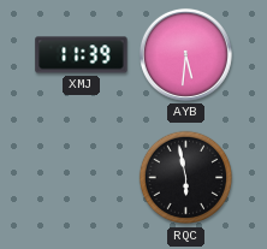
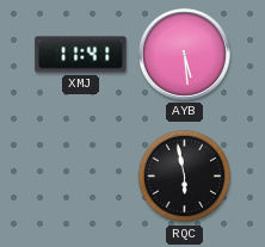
XMJ: 11:39 -> 11:41
AYB: 5:31 -> 5:29
